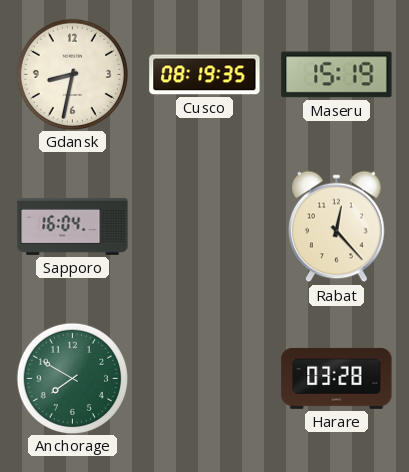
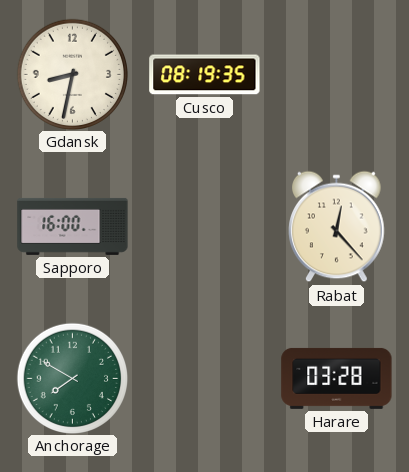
Maseru: 15:19 -> none
Sapporo: 16:04 -> 16:00
